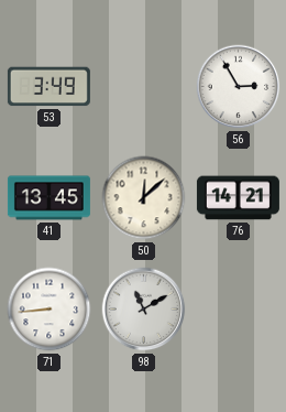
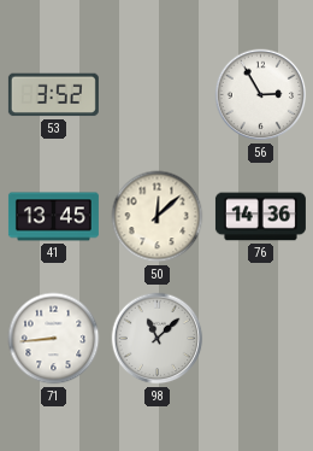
53: 3:49 -> 3:52
76: 14:21 -> 14:36
98: 11:10 -> 11:08
